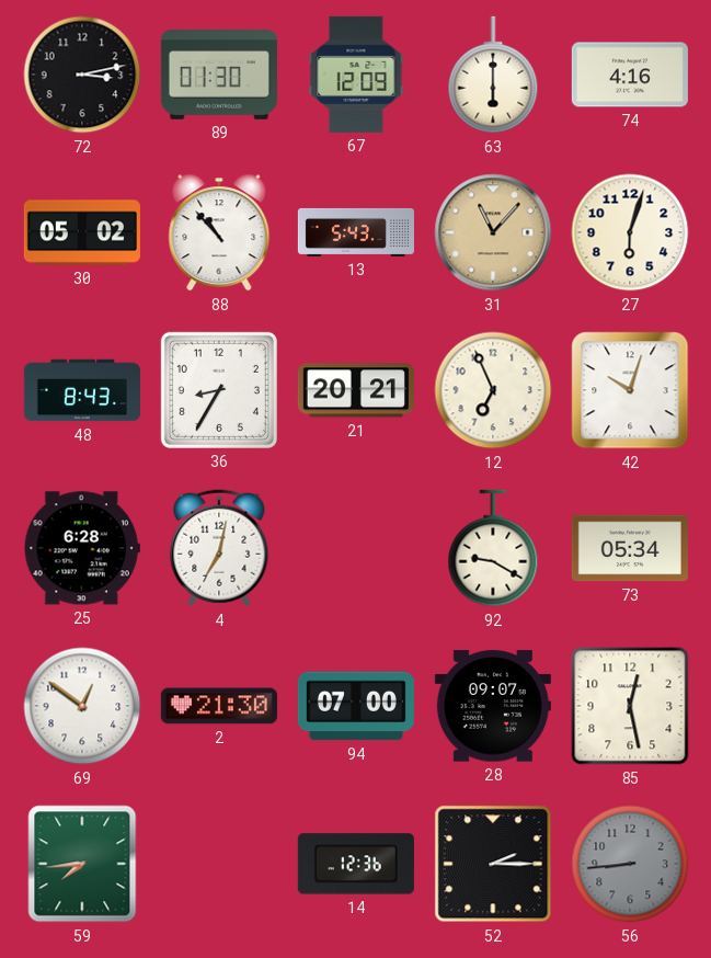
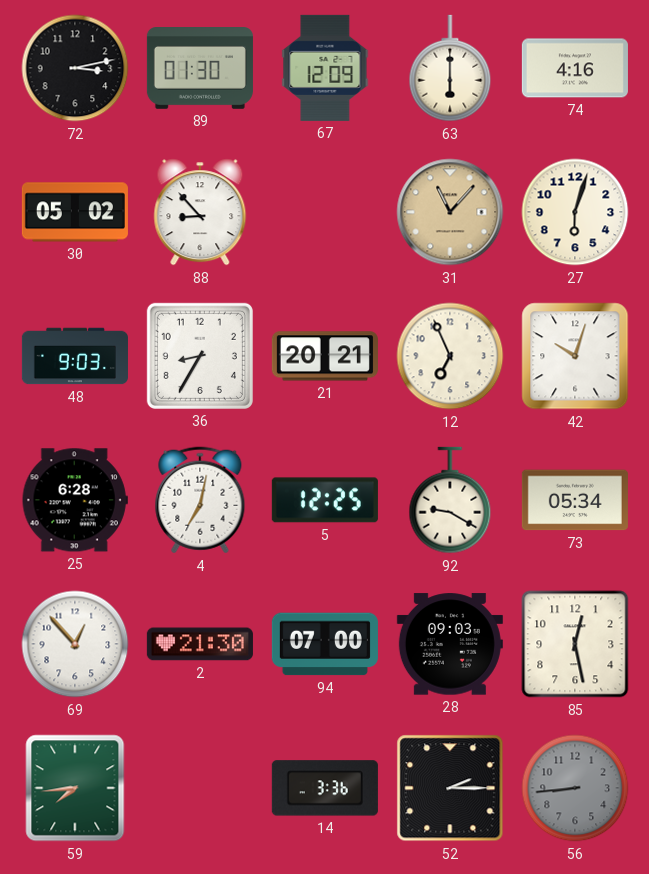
88: 10:53 -> 8:53
13: 5:43 -> none
48: 8:43 -> 9:03
5: none -> 12:25
69: 12:51 -> 12:53
28: 09:07 -> 09:03
14: 12:36 -> 3:36
